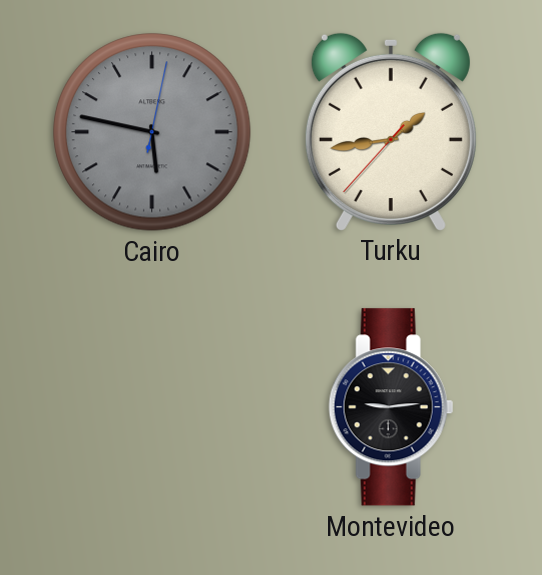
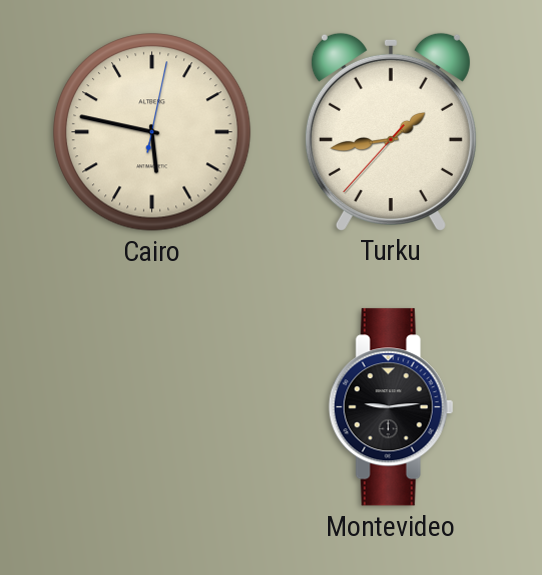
Cairo dial: grey -> cream
